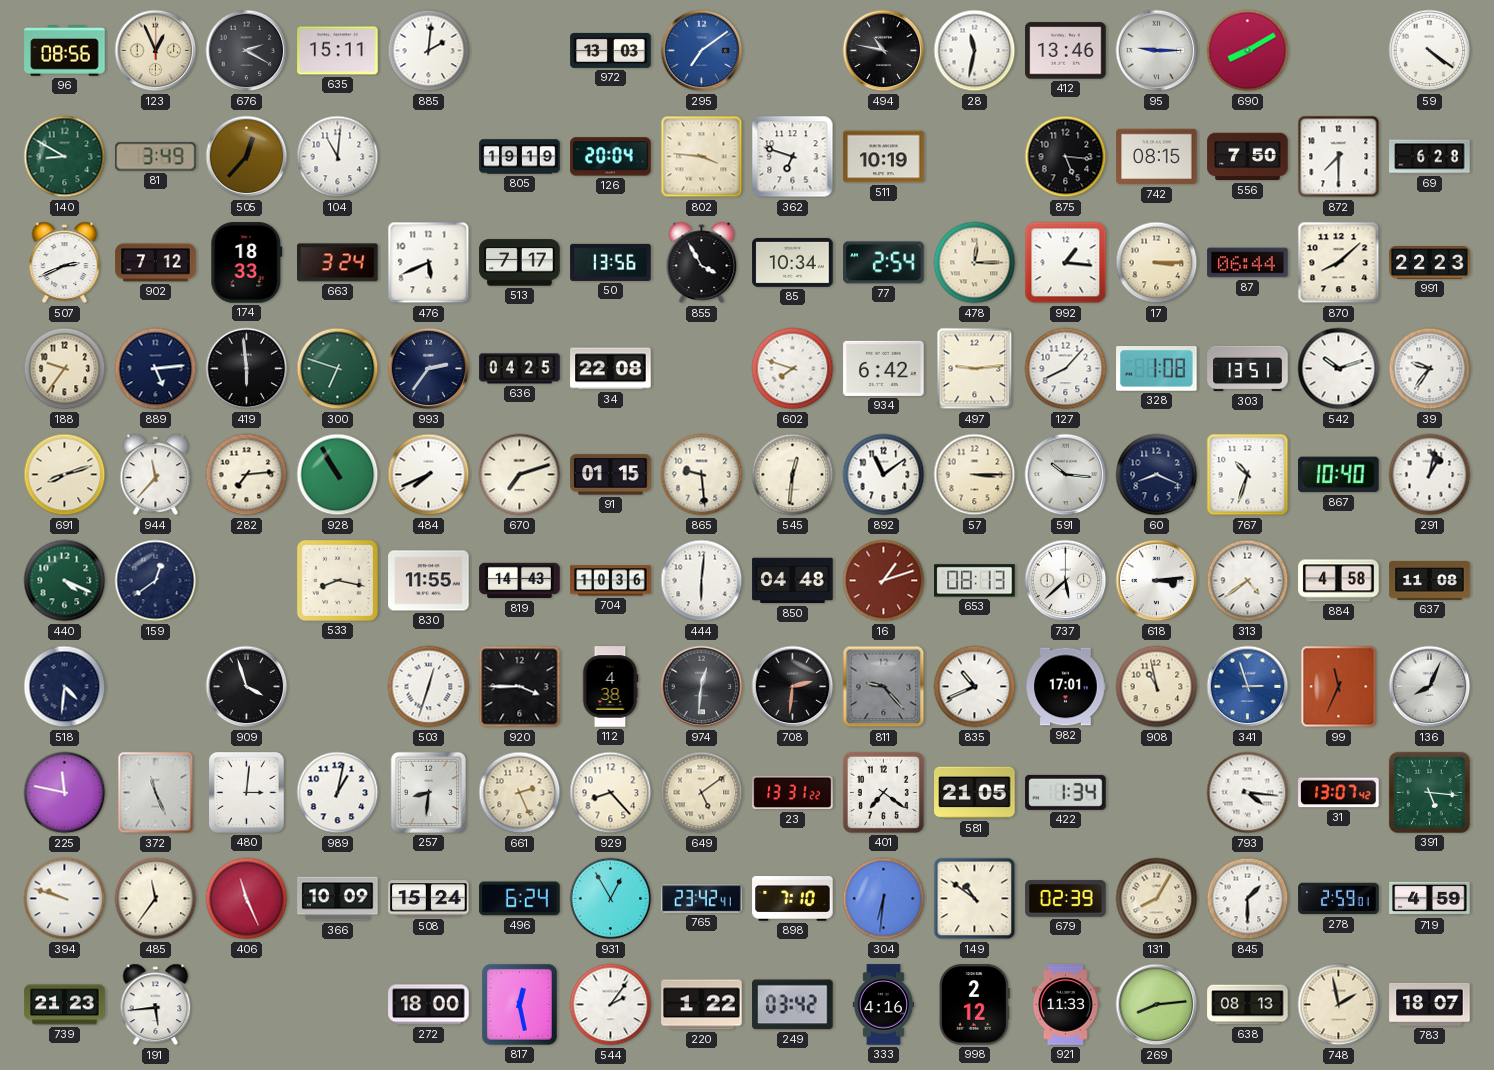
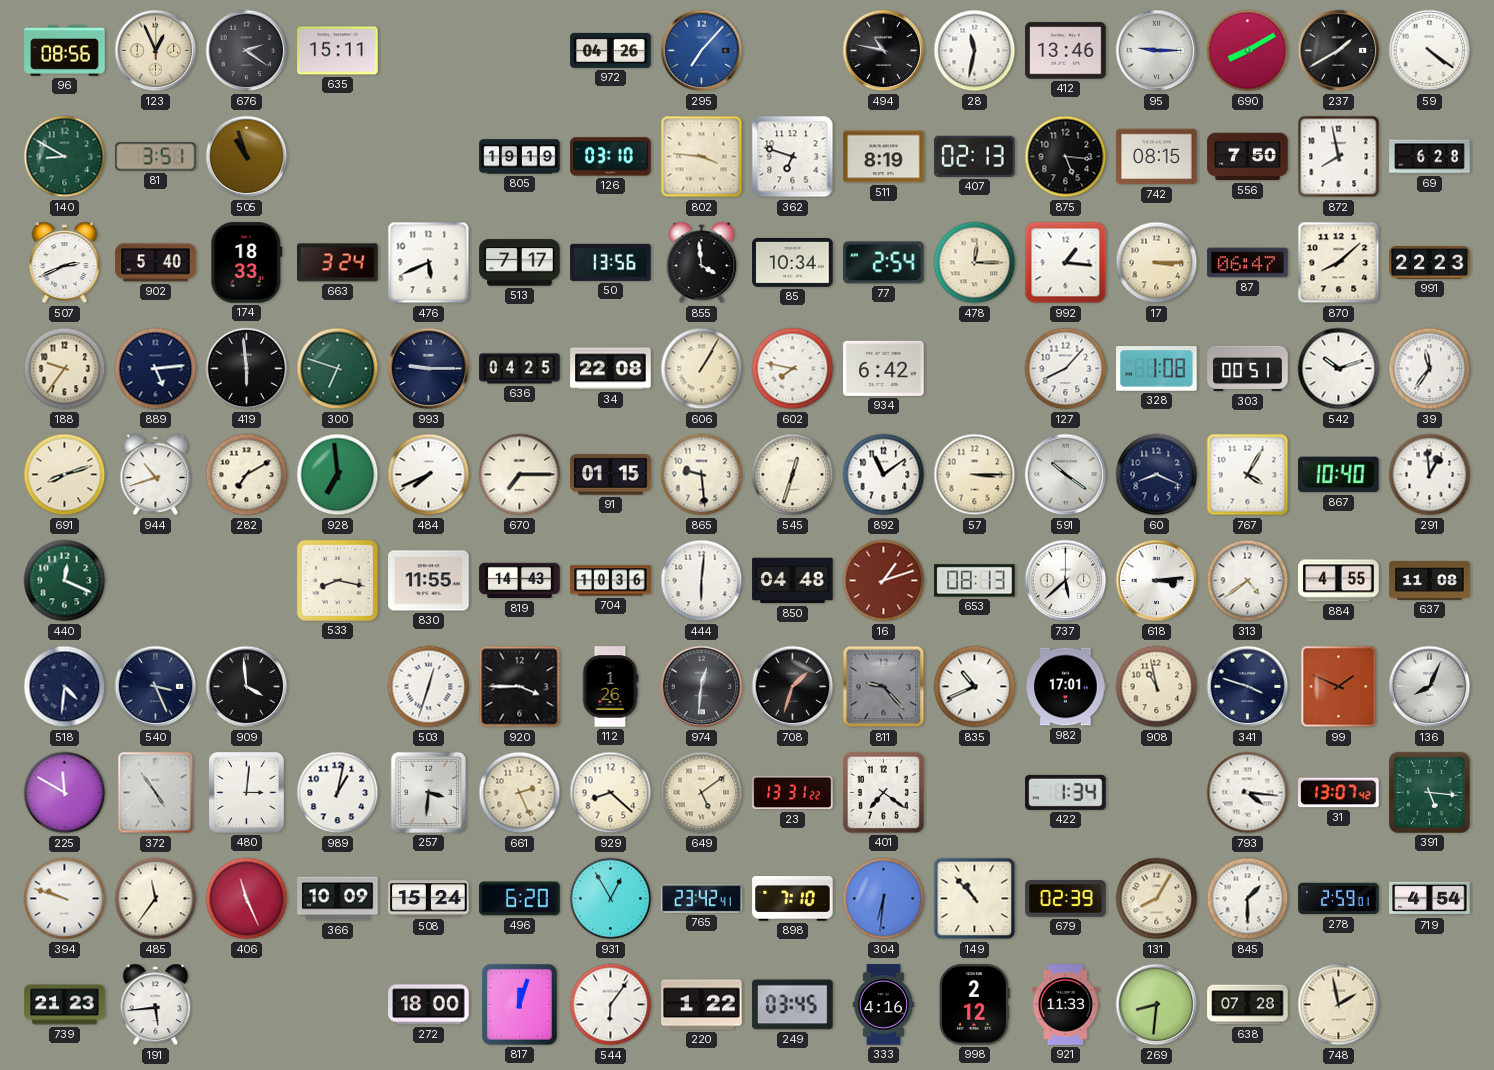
676: 2:20 -> 2:21
885: 2:01 -> none
972: 13:03 -> 04:26
295: 7:09 -> 7:07
237: none -> 1:40
81: 3:49 -> 3:51
505: 12:37 -> 10:57
104: 11:01 -> none
126: 20:04 -> 03:10
511: 10:19 -> 8:19
407: none -> 02:13
872: 7:30 -> 7:58
902: 7:12 -> 5:40
855: 3:55 -> 3:59
87: 06:44 -> 06:47
993: 2:36 -> 9:15
606: none -> 1:05
602: 7:48 -> 7:47
497: 9:14 -> none
303: 13:51 -> 00:51
39: 9:36 -> 11:36
944: 11:37 -> 10:42
282: 7:14 -> 7:10
928: 10:55 -> 6:59
670: 7:12 -> 7:15
545: 12:31 -> 12:33
591: 10:16 -> 10:21
767: 10:33 -> 4:05
291: 1:02 -> 12:59
440: 4:19 -> 12:19
159: 12:39 -> none
884: 4:58 -> 4:55
540: none -> 3:26
909: 3:57 -> 3:59
112: 4:38 -> 1:26
708: 2:31 -> 1:33
341: 2:57 -> 3:48
341 dial: blue -> navy
99: 11:34 -> 1:49
225: 11:47 -> 11:50
372: 11:26 -> 4:54
257: 8:31 -> 3:31
929: 8:23 -> 8:22
581: 21:05 -> none
496: 6:24 -> 6:20
149: 10:51 -> 10:53
719: 4:59 -> 4:54
817: 12:28 -> 12:03
544: 2:06 -> 6:06
249: 03:42 -> 03:45
269: 8:14 -> 8:31
638: 08:13 -> 07:28
783: 18:07 -> none
